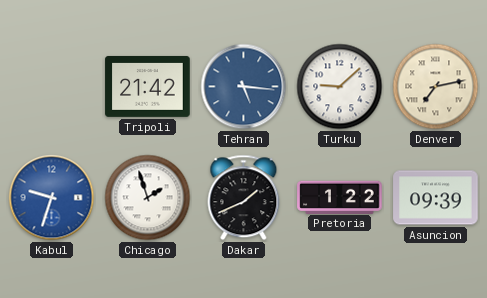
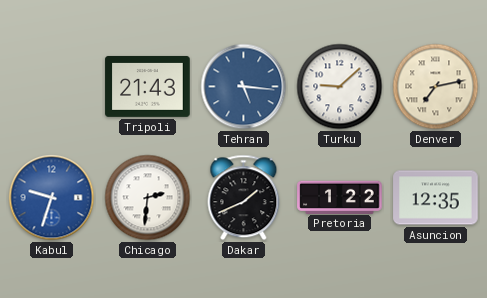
Tripoli: 21:42 -> 21:43
Chicago: 1:57 -> 2:31
Asuncion: 09:39 -> 12:35
